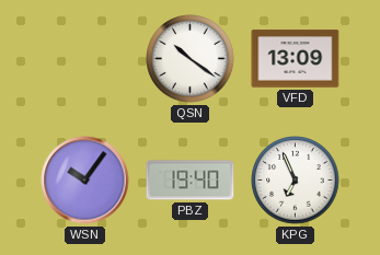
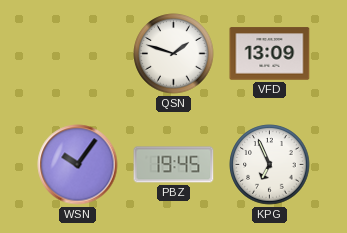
QSN: 10:21 -> 1:48
PBZ: 19:40 -> 19:45
